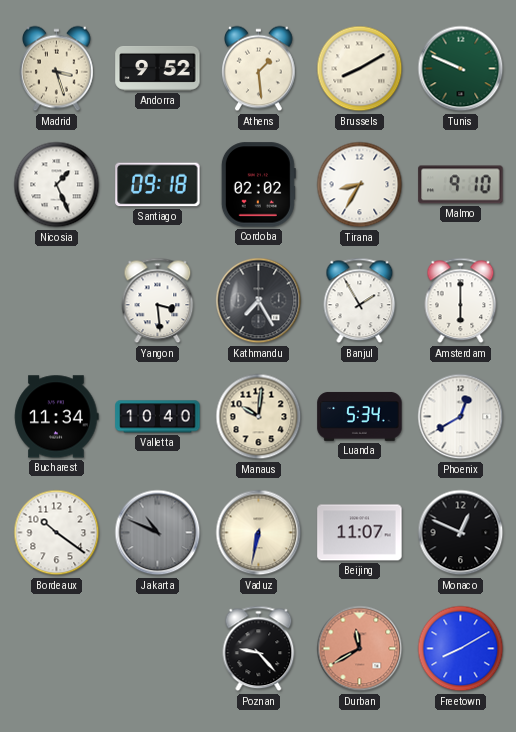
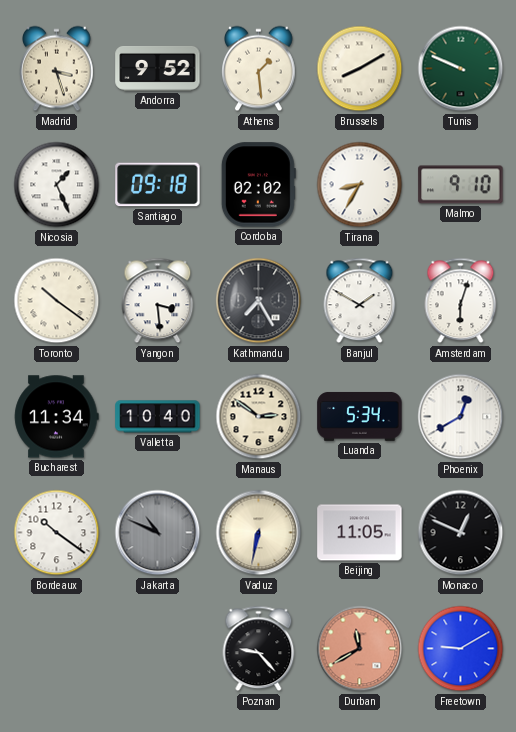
Toronto: none -> 10:21
Banjul: 1:55 -> 1:50
Amsterdam: 6:00 -> 6:03
Manaus: 10:01 -> 2:51
Beijing: 11:07 -> 11:05
Freetown: 8:10 -> 9:10
